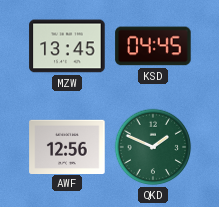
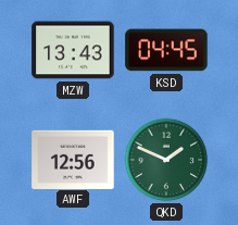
MZW: 13:45 -> 13:43
